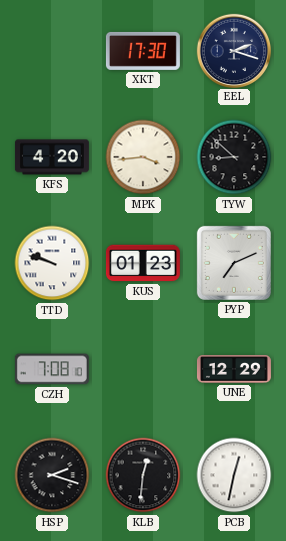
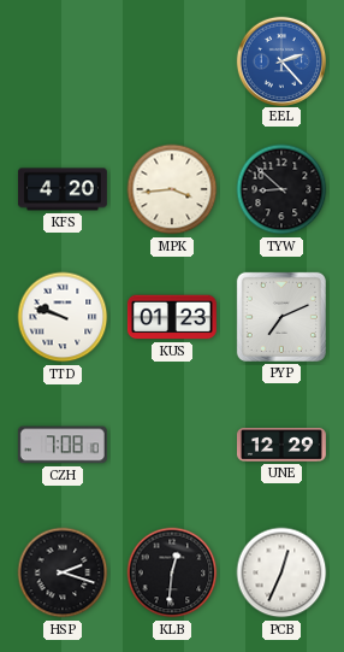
XKT: 17:30 -> none
EEL: 2:18 -> 2:23
EEL dial: navy -> blue
PCB: 12:32 -> 12:34
